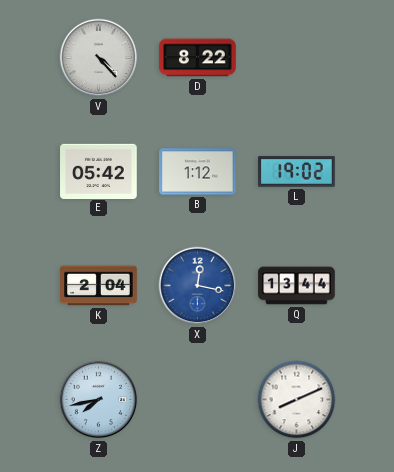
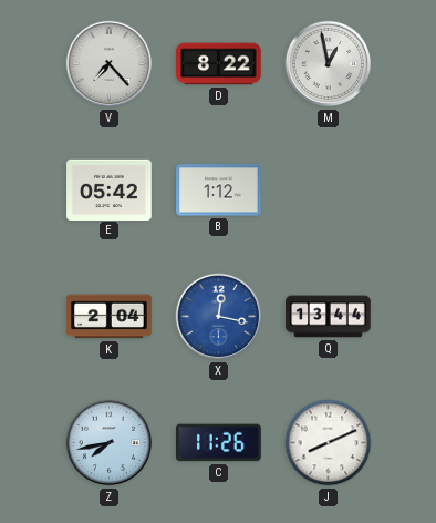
V: 4:23 -> 7:23
M: none -> 12:58
L: 19:02 -> none
C: none -> 11:26
